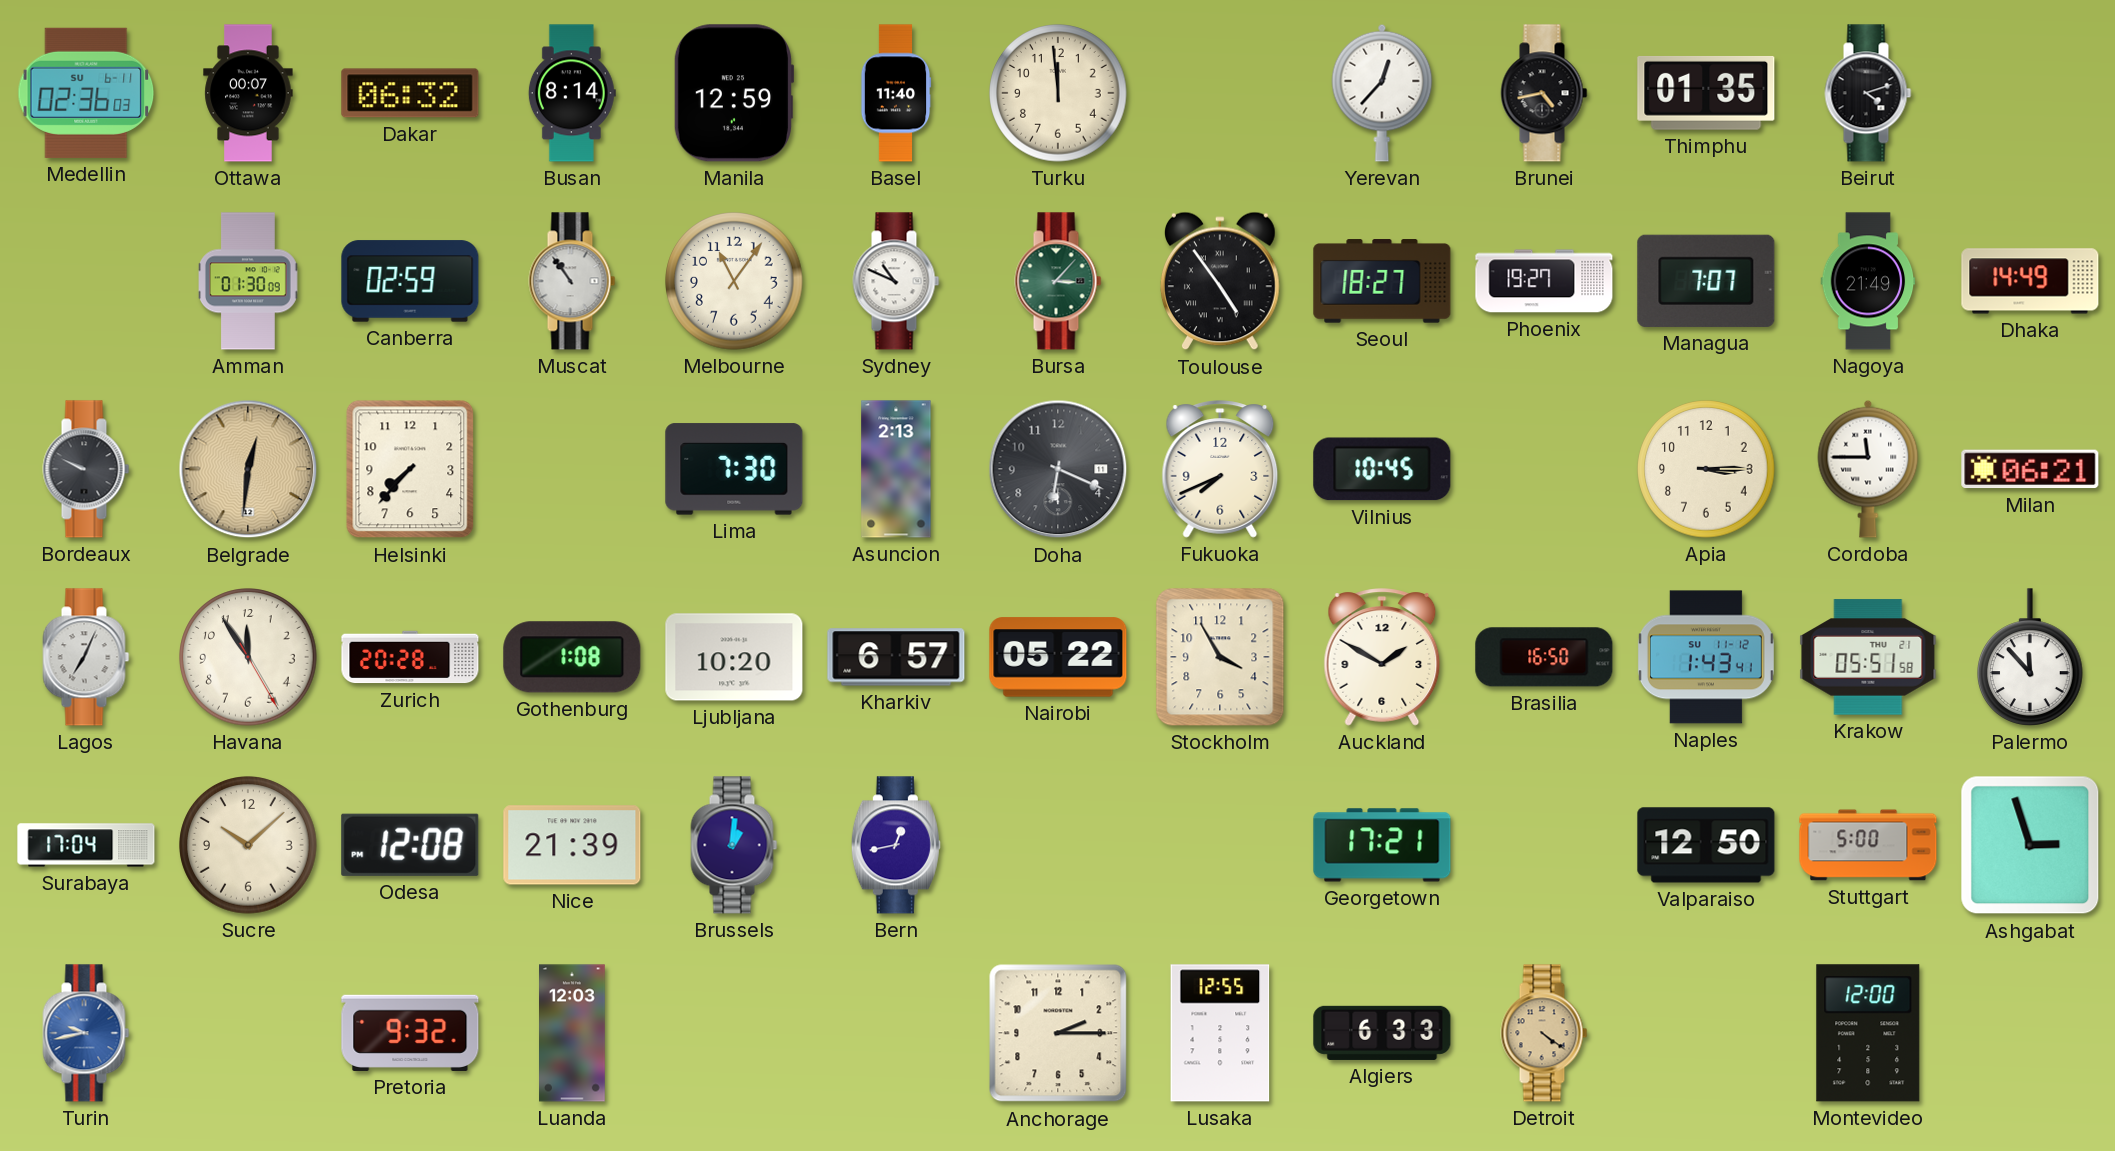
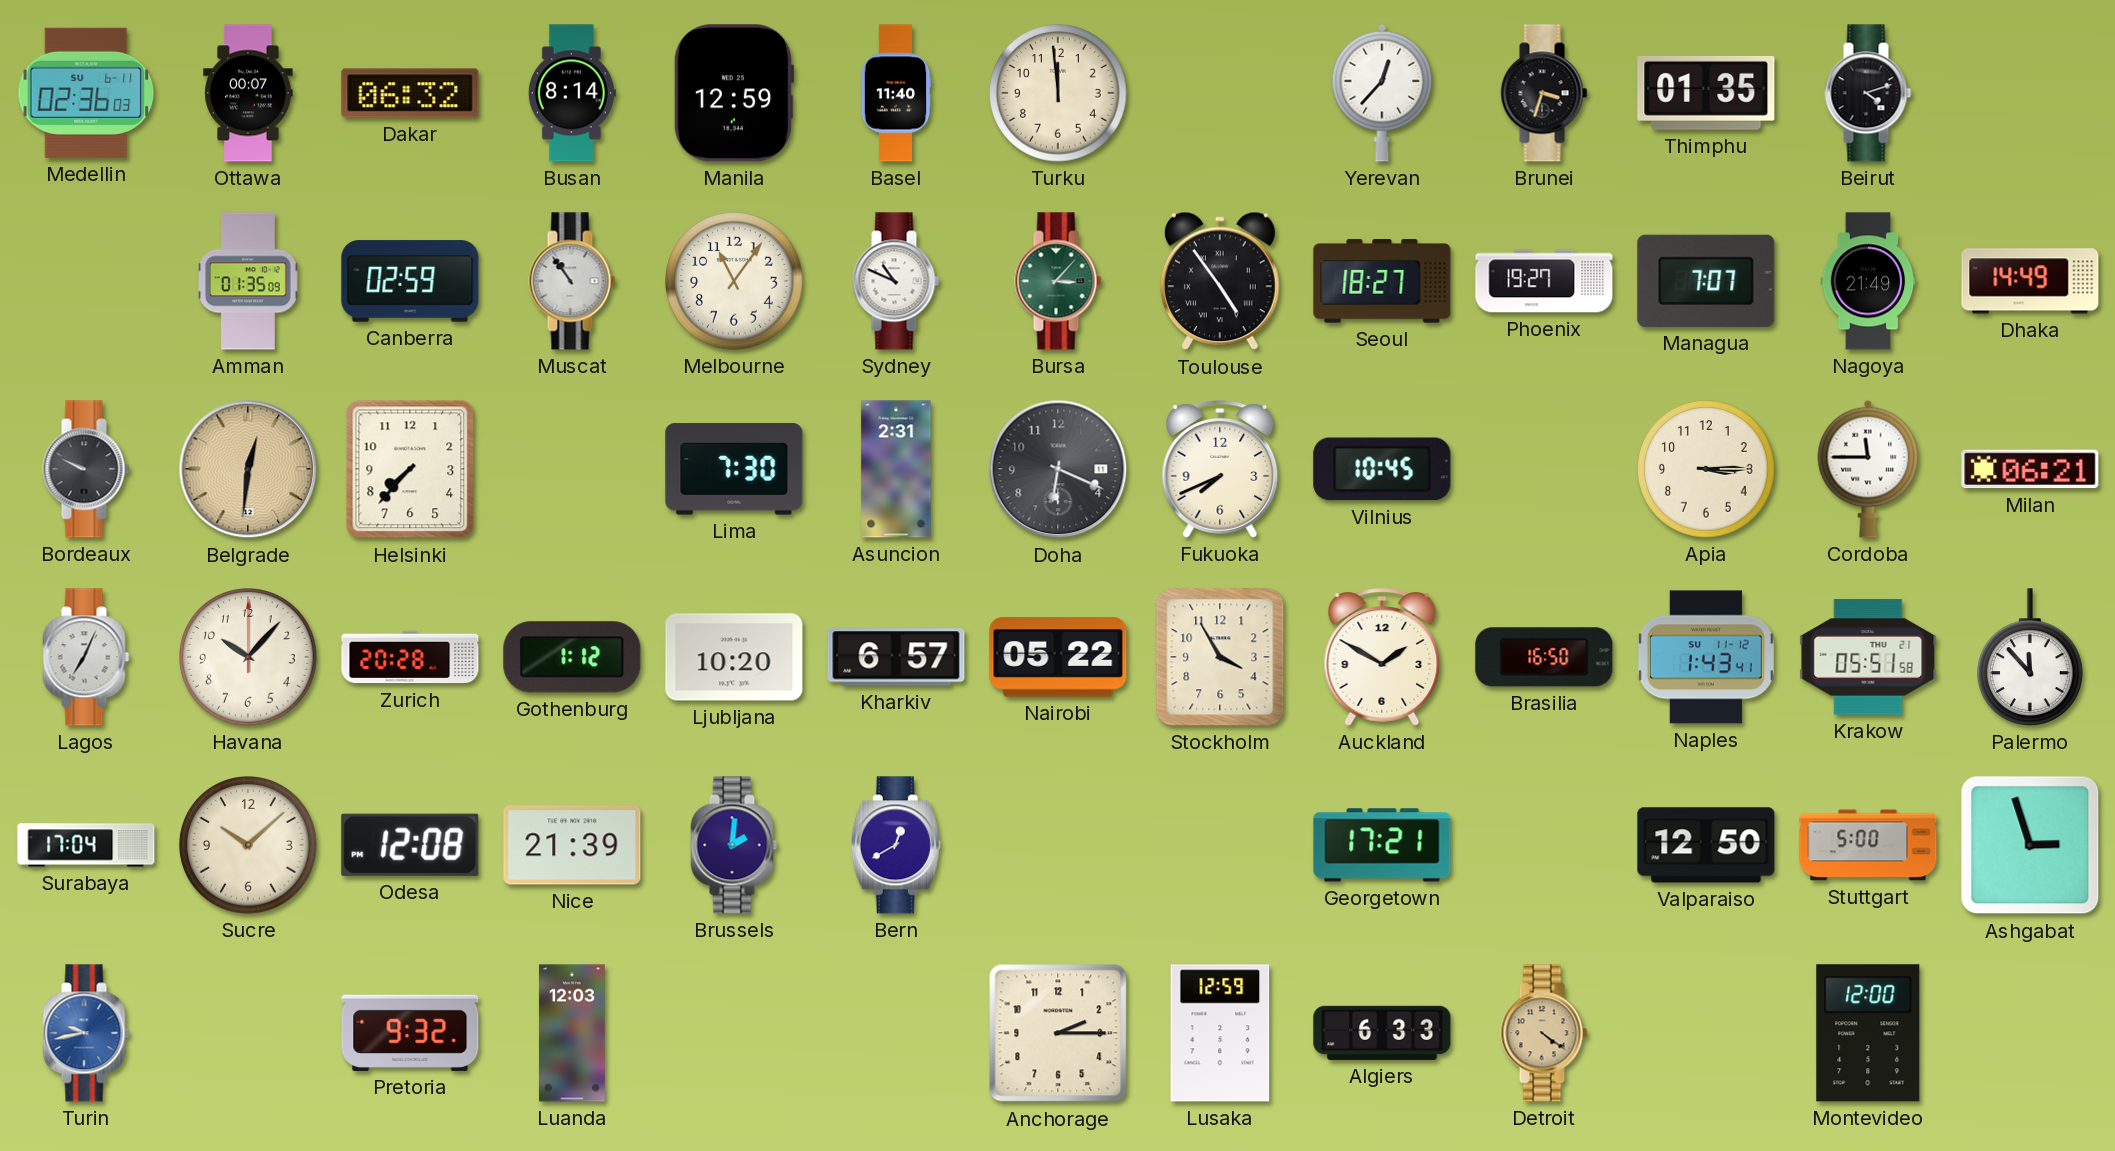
Brunei: 4:43 -> 3:33
Amman: 01:30 -> 01:35
Asuncion: 2:13 -> 2:31
Havana: 11:54 -> 10:07
Gothenburg: 1:08 -> 1:12
Brussels: 1:01 -> 2:01
Bern: 12:43 -> 12:40
Lusaka: 12:55 -> 12:59
